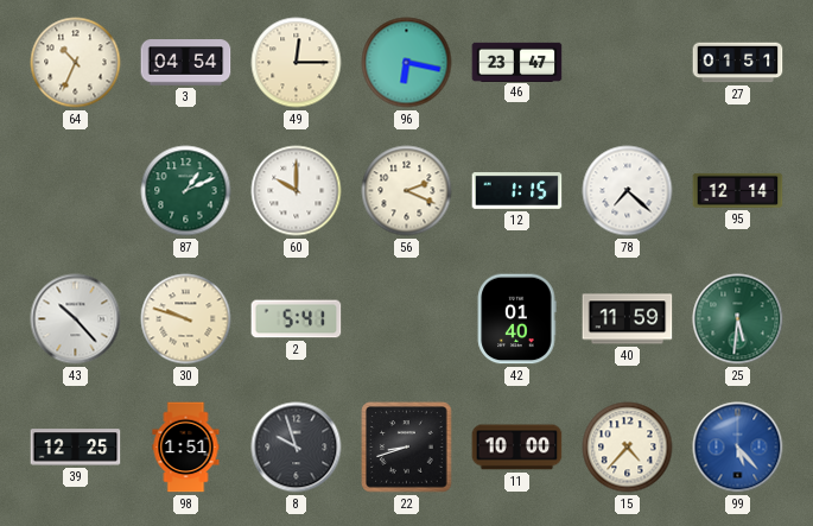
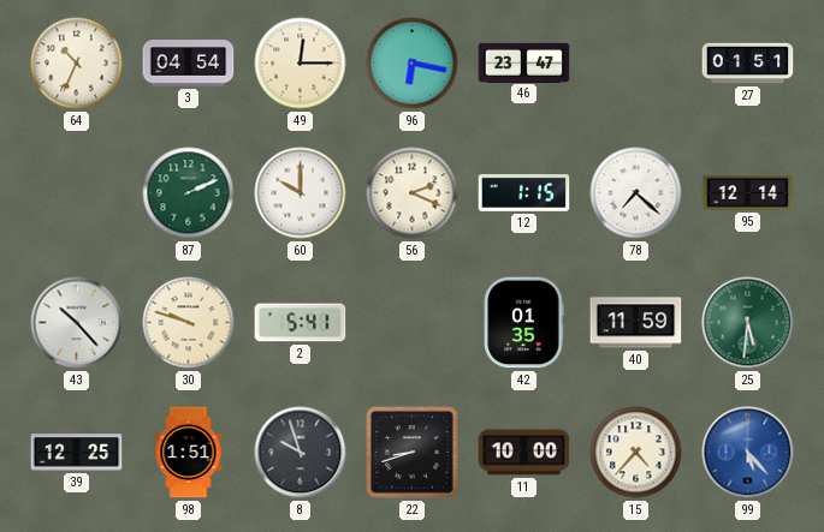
87: 1:11 -> 2:11
42: 01:40 -> 01:35
